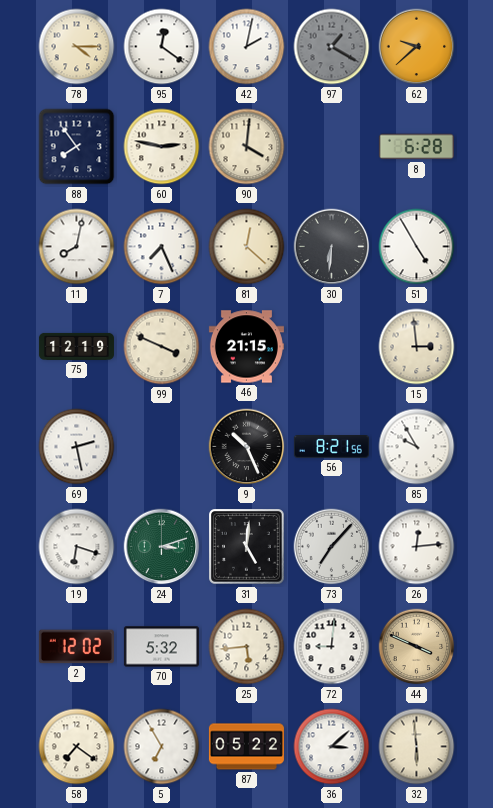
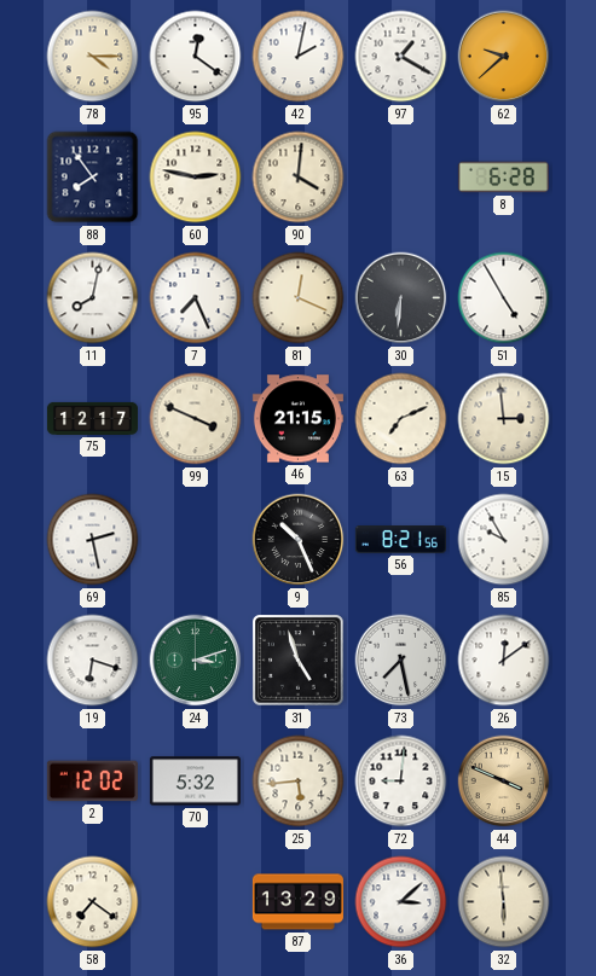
97 dial: grey -> white
81: 12:22 -> 12:19
75: 12:19 -> 12:17
63: none -> 7:11
31: 5:01 -> 4:57
73: 7:07 -> 7:28
26: 12:14 -> 12:09
5: 6:55 -> none
87: 05:22 -> 13:29
